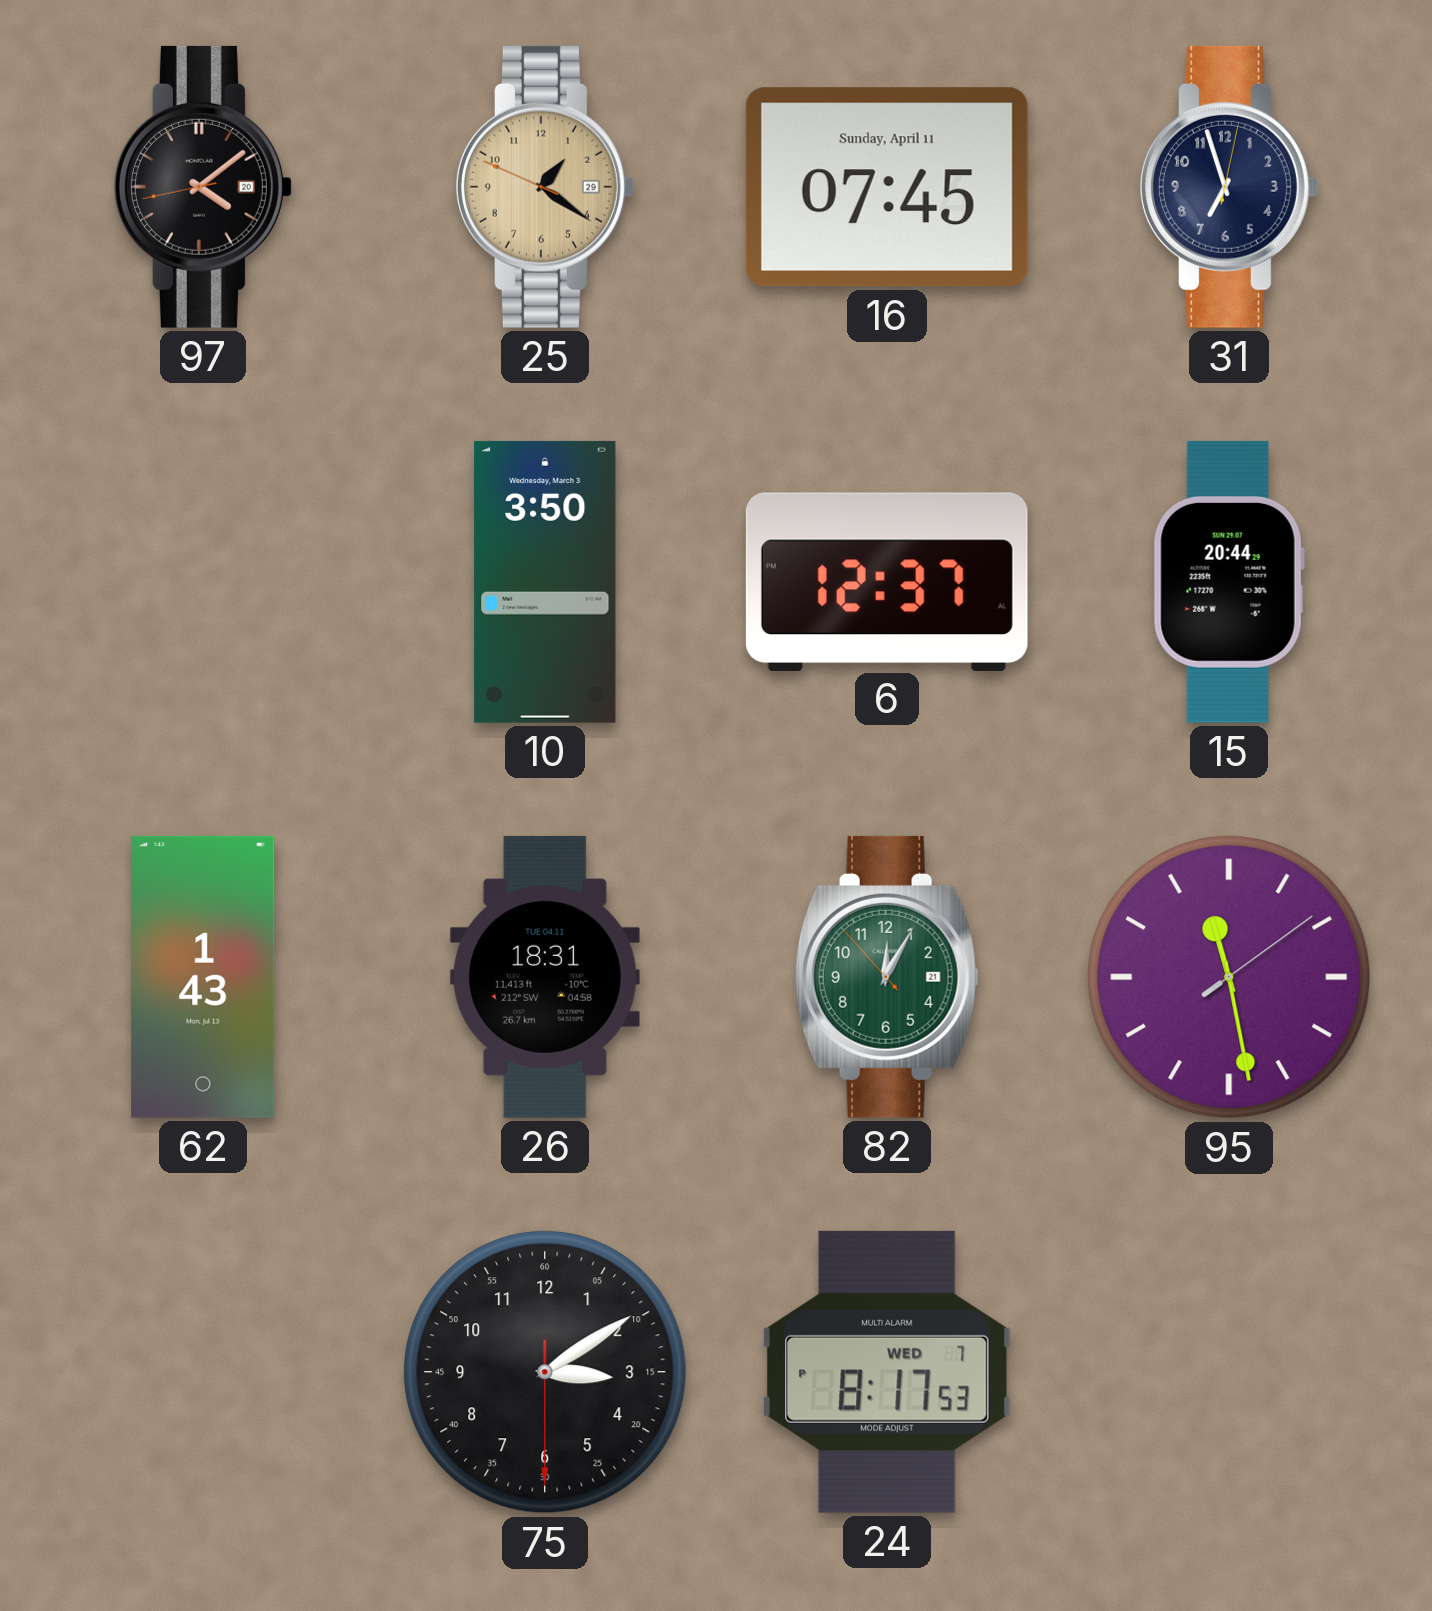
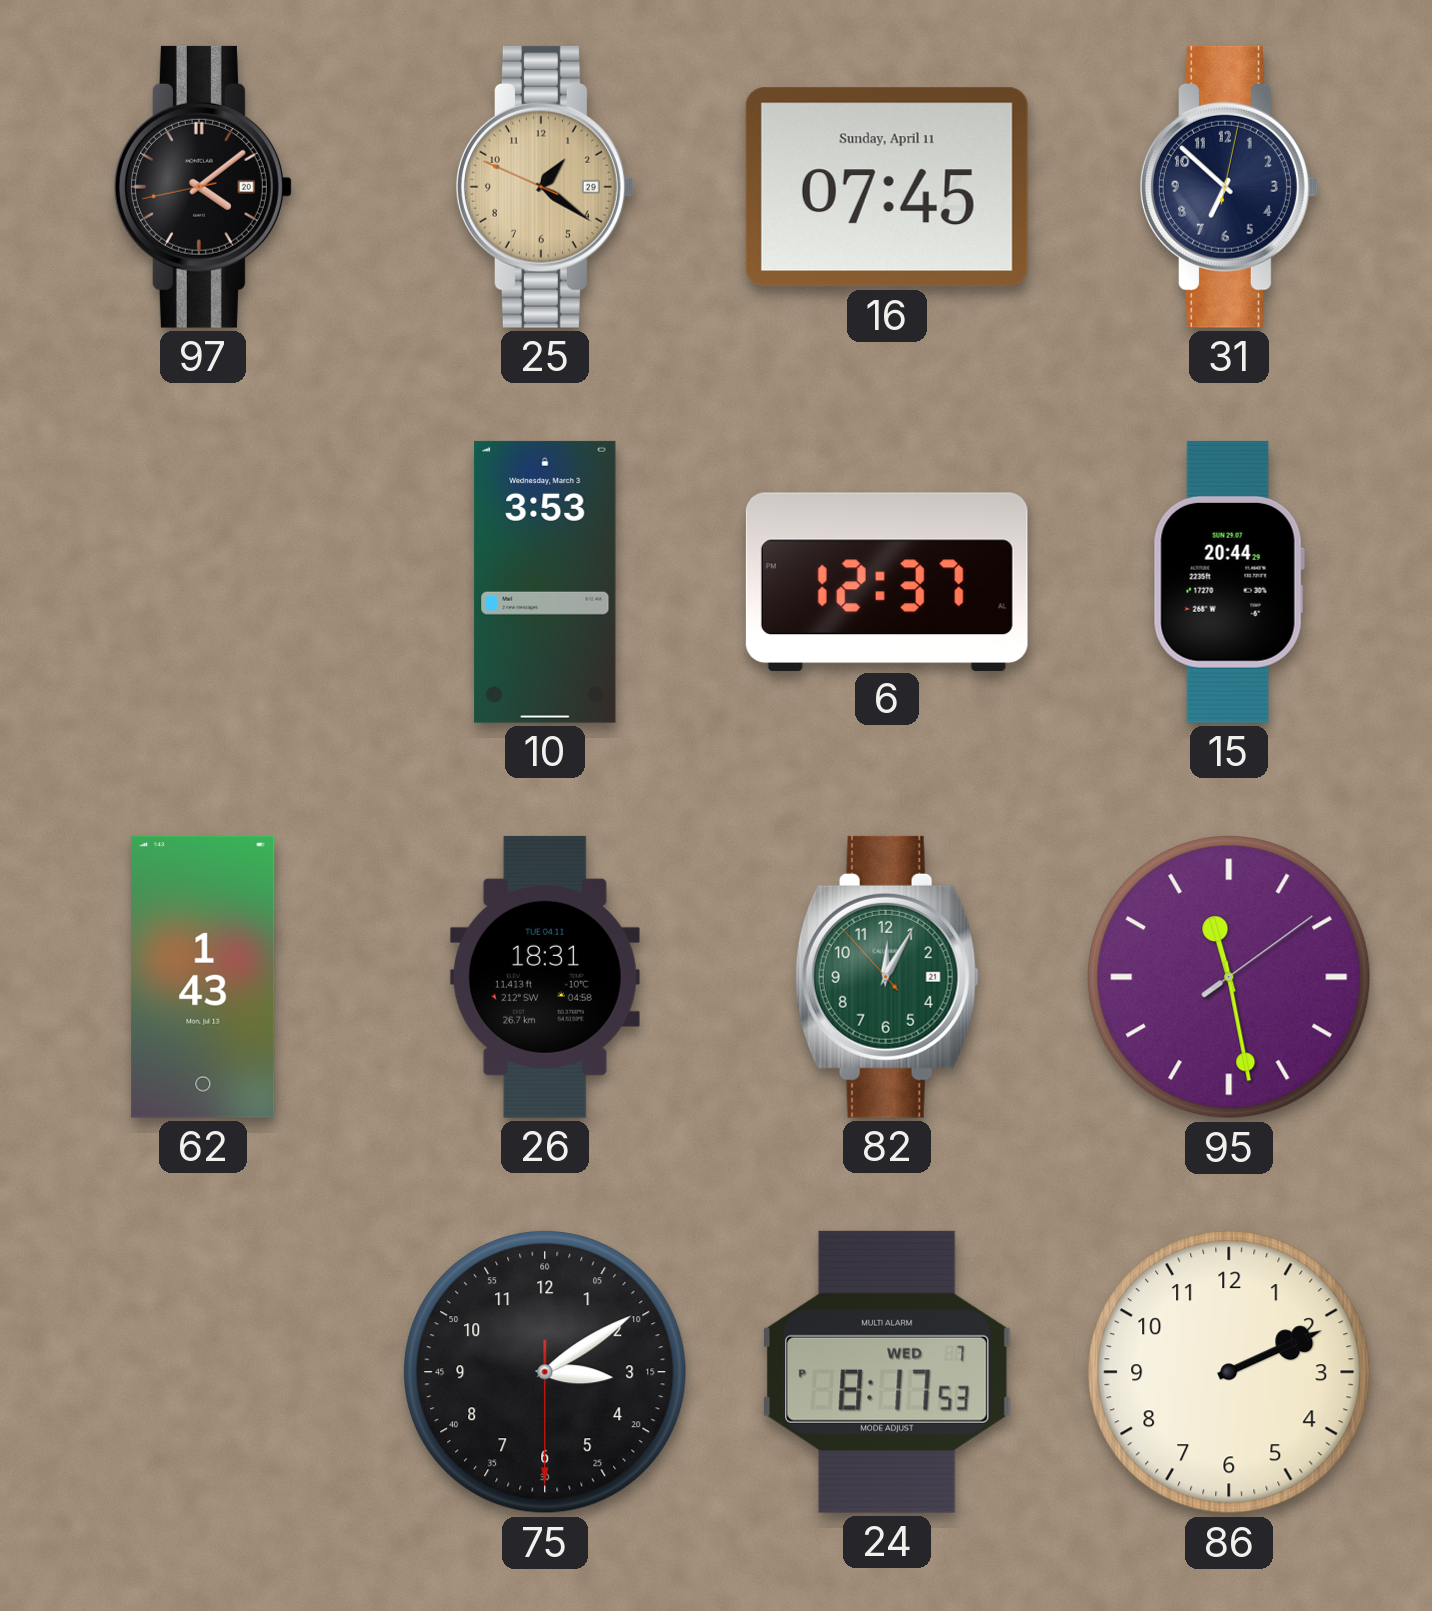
31: 6:57 -> 6:52
10: 3:50 -> 3:53
86: none -> 2:11
